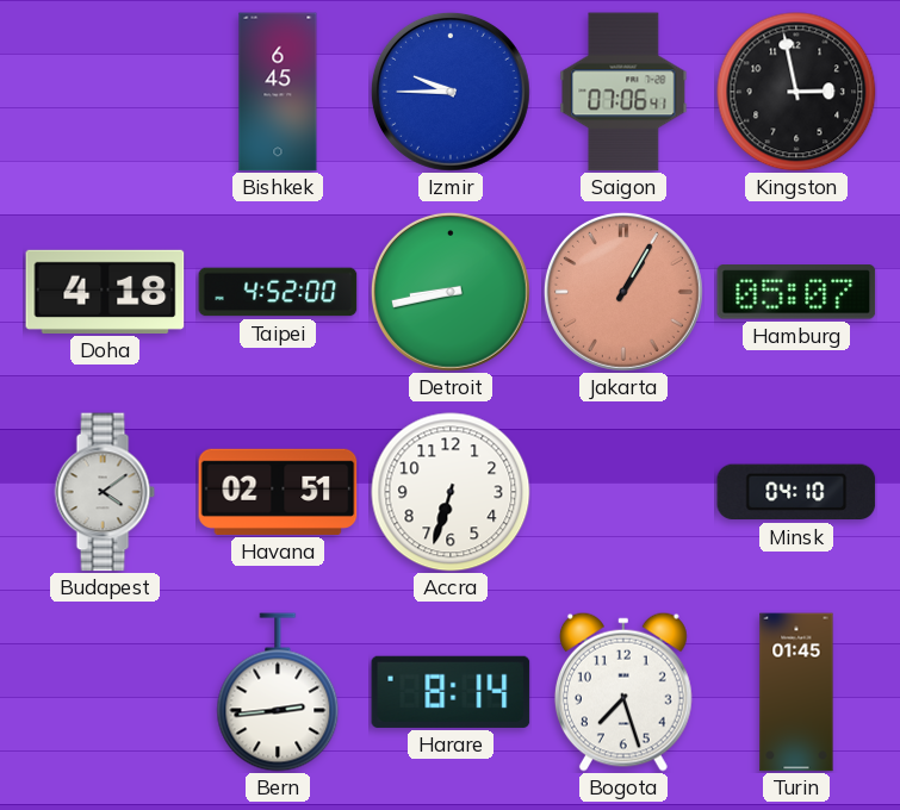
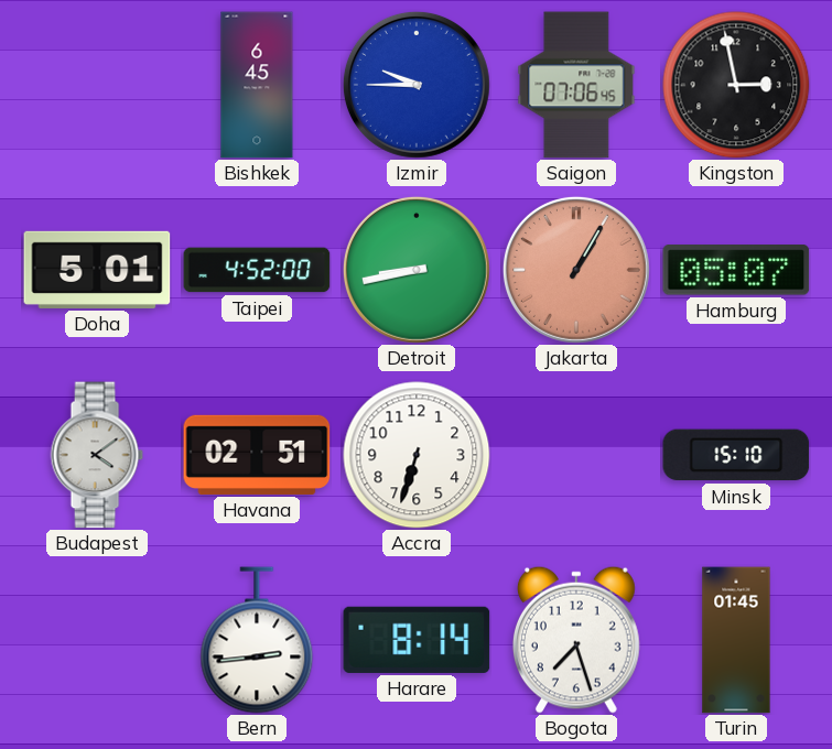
Saigon: 07:06:41 -> 07:06:45
Doha: 4:18 -> 5:01
Minsk: 04:10 -> 15:10
